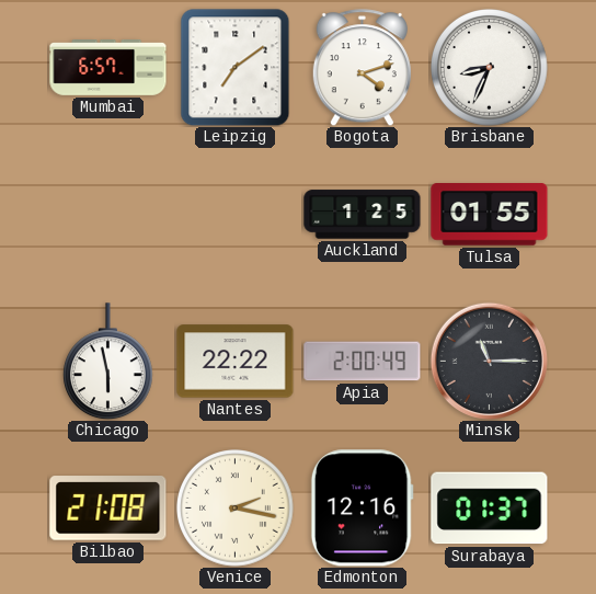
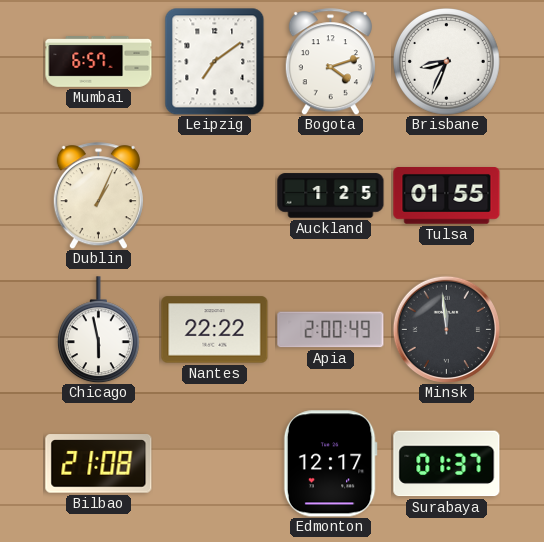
Dublin: none -> 1:04
Minsk: 11:15 -> 11:59
Venice: 2:17 -> none
Edmonton: 12:16 -> 12:17
